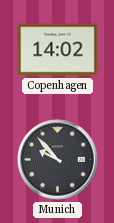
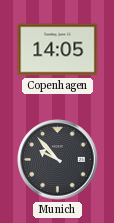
Copenhagen: 14:02 -> 14:05
